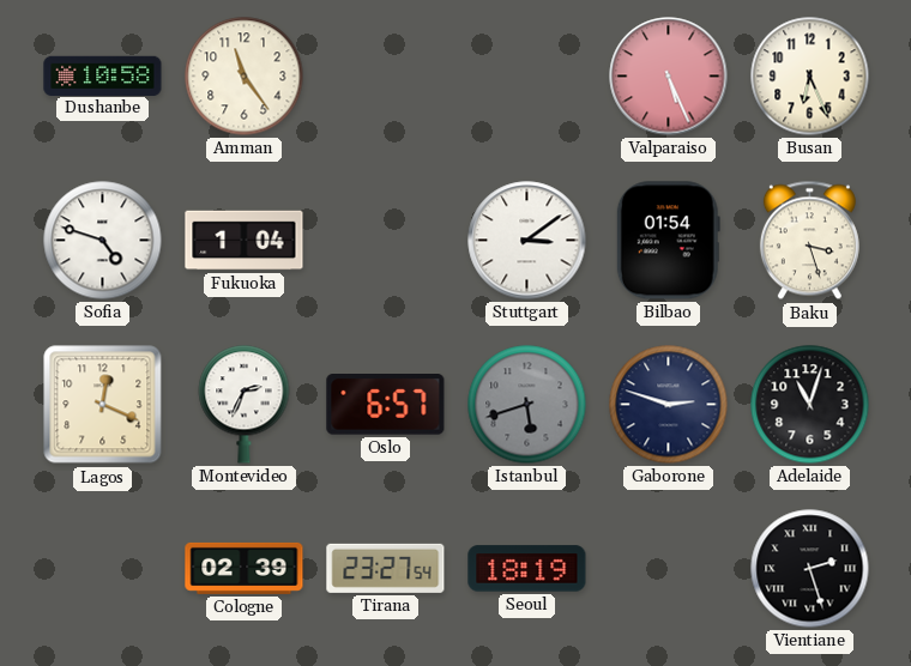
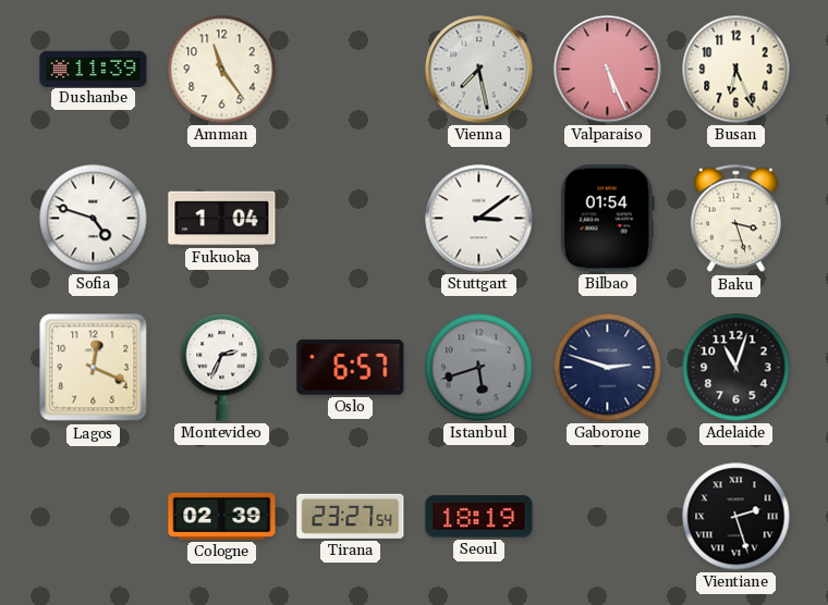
Dushanbe: 10:58 -> 11:39
Vienna: none -> 7:28
